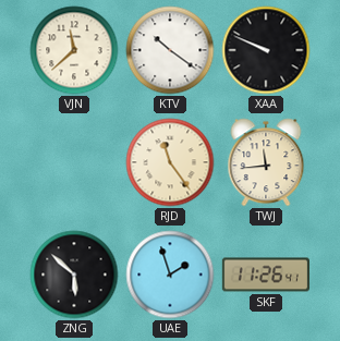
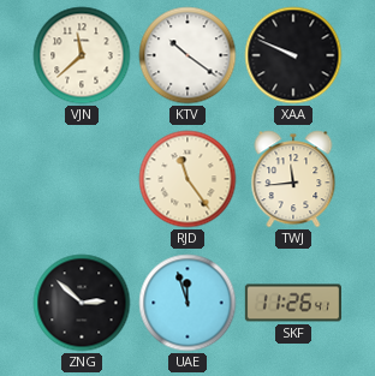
ZNG: 5:52 -> 2:52
UAE: 1:57 -> 11:57
